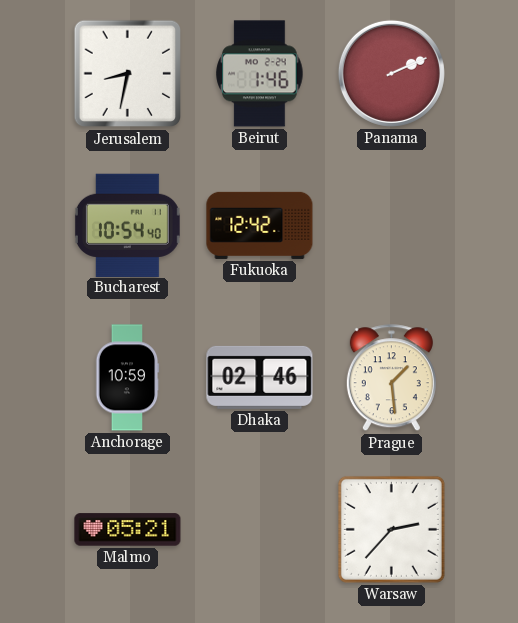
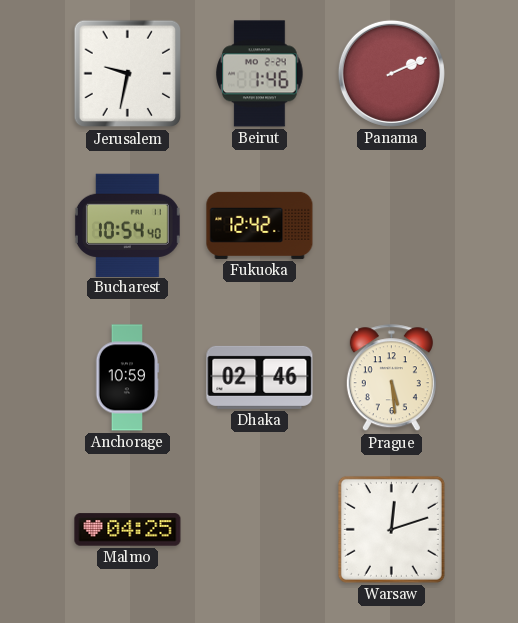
Jerusalem: 8:32 -> 9:32
Prague: 1:29 -> 5:29
Malmo: 05:21 -> 04:25
Warsaw: 2:37 -> 12:12
